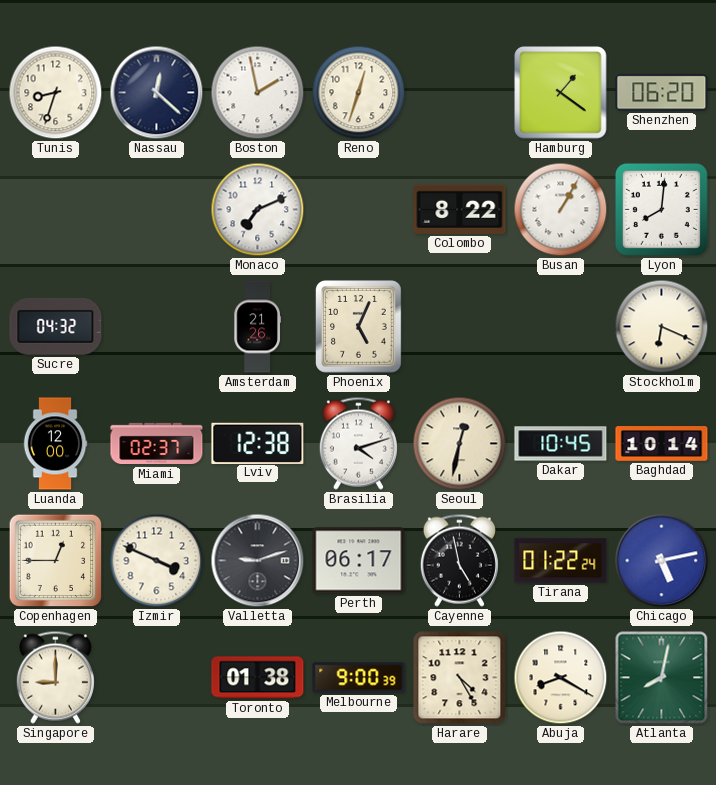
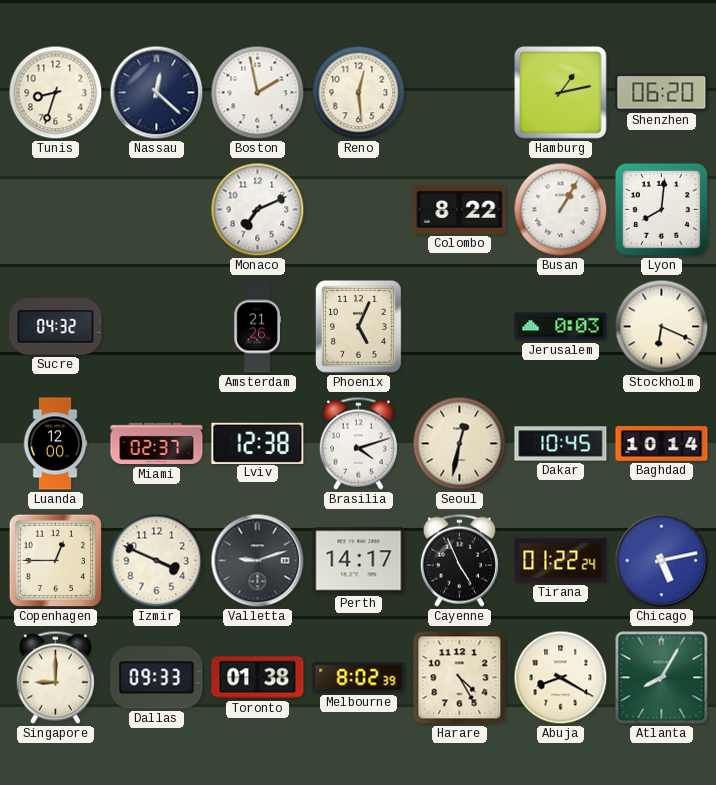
Reno: 12:33 -> 12:29
Hamburg: 1:21 -> 1:13
Jerusalem: none -> 0:03
Perth: 06:17 -> 14:17
Cayenne: 4:58 -> 4:56
Dallas: none -> 09:33
Melbourne: 9:00 -> 8:02
Atlanta: 8:02 -> 8:05
